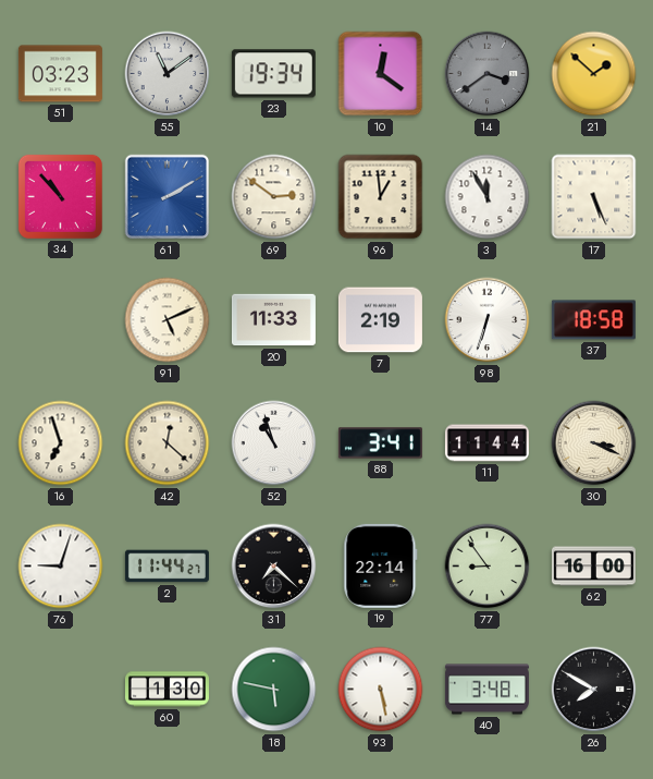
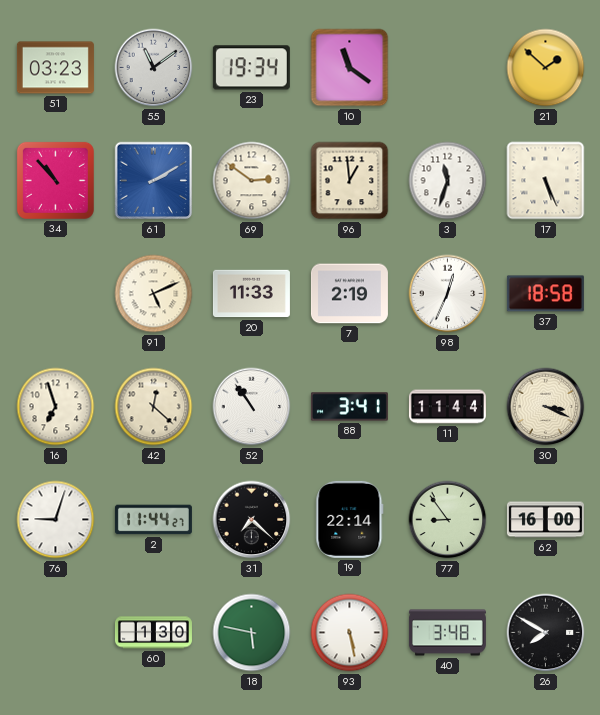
10: 12:21 -> 11:21
14: 3:39 -> none
3: 11:55 -> 11:33
98: 6:33 -> 12:34
52: 10:57 -> 10:54
